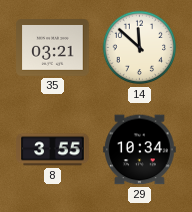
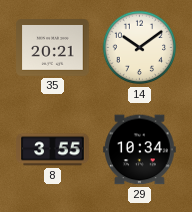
35: 03:21 -> 20:21
14: 11:52 -> 10:09
